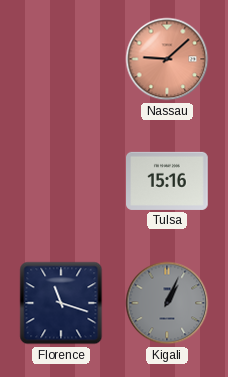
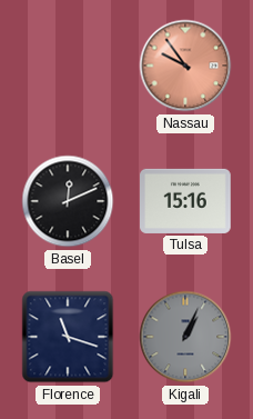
Nassau: 9:08 -> 9:54
Basel: none -> 12:11
